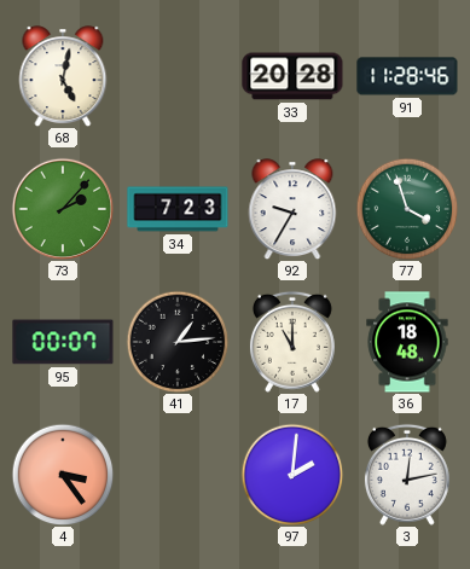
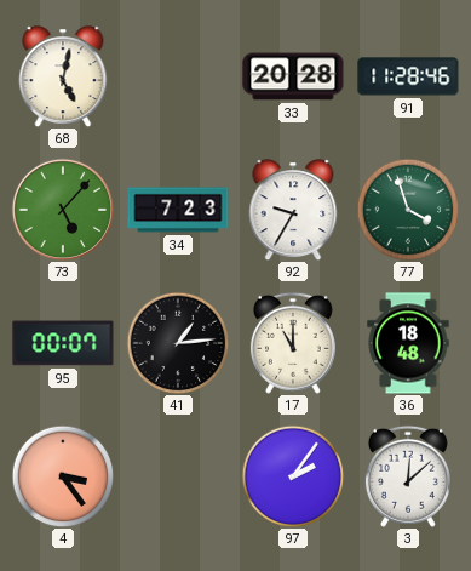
73: 2:07 -> 5:07
97: 2:01 -> 2:06
3: 12:13 -> 12:08
